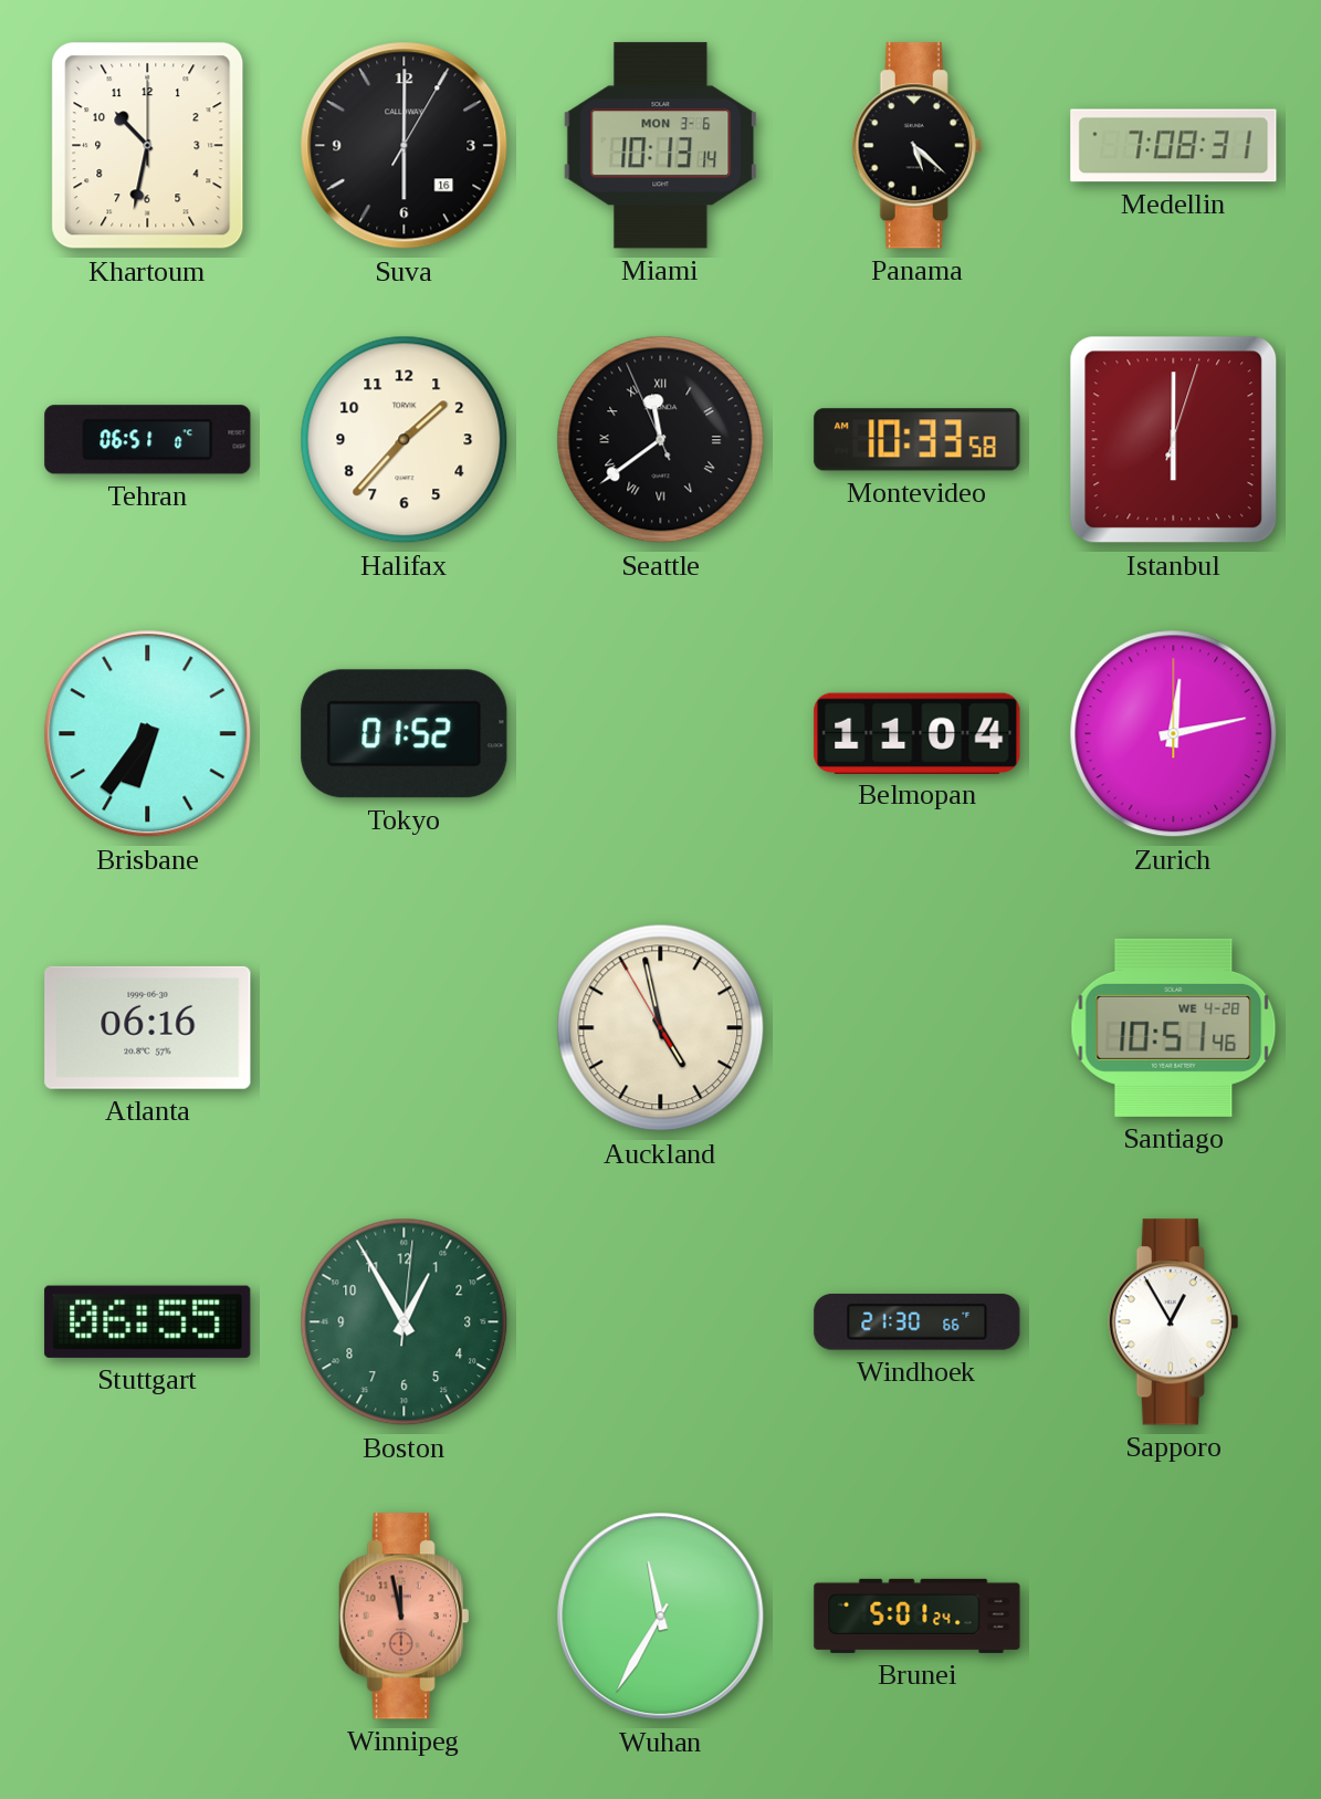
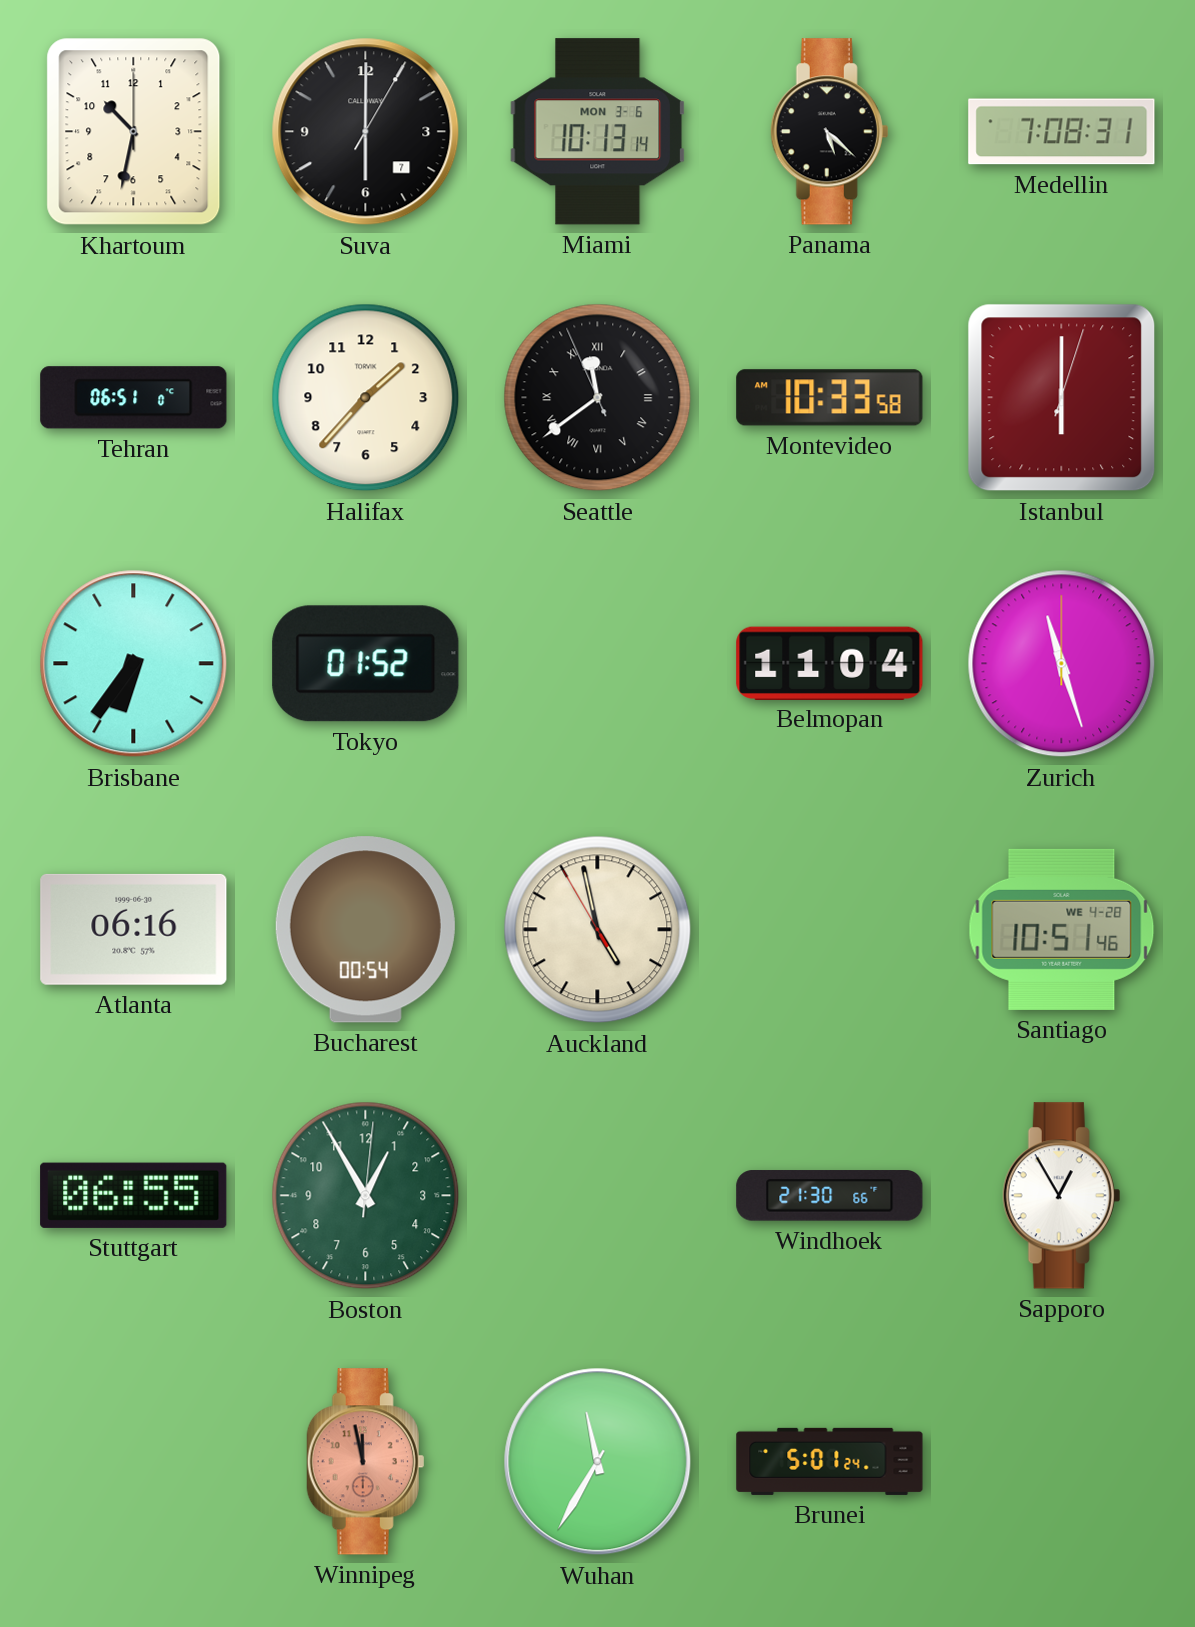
Suva date: 16 -> 7
Zurich: 12:13 -> 11:27
Bucharest: none -> 00:54
